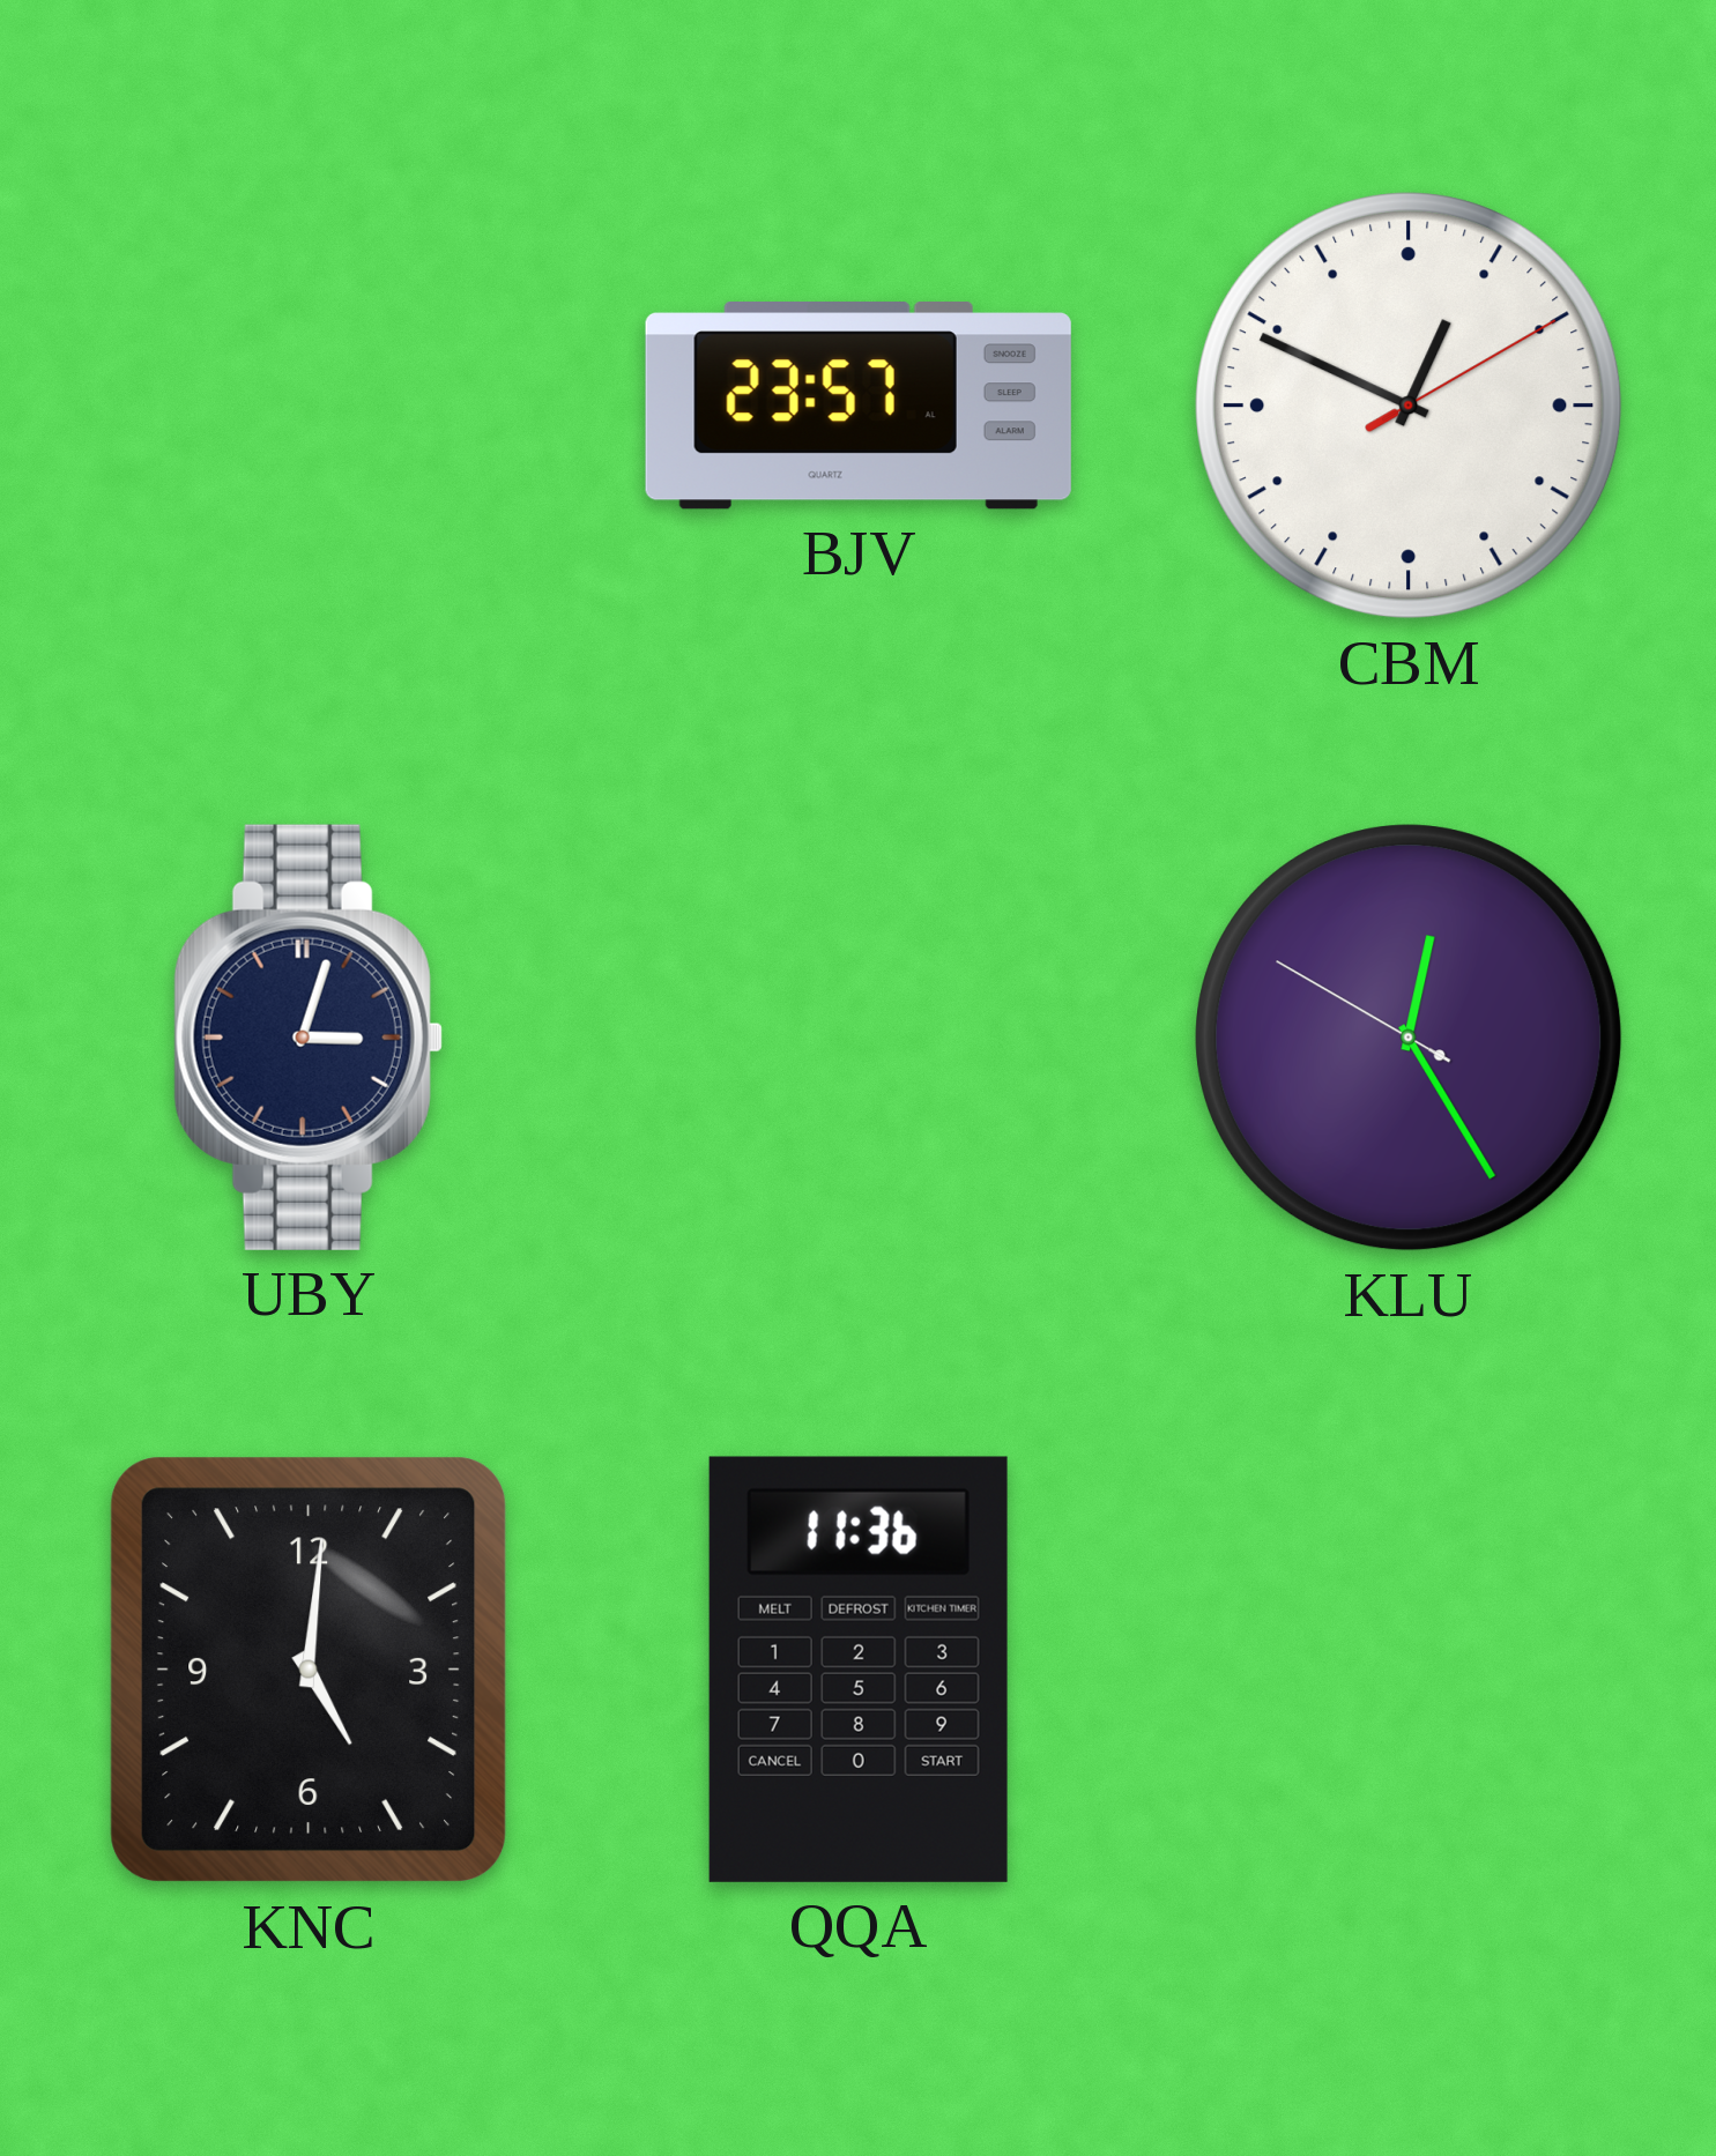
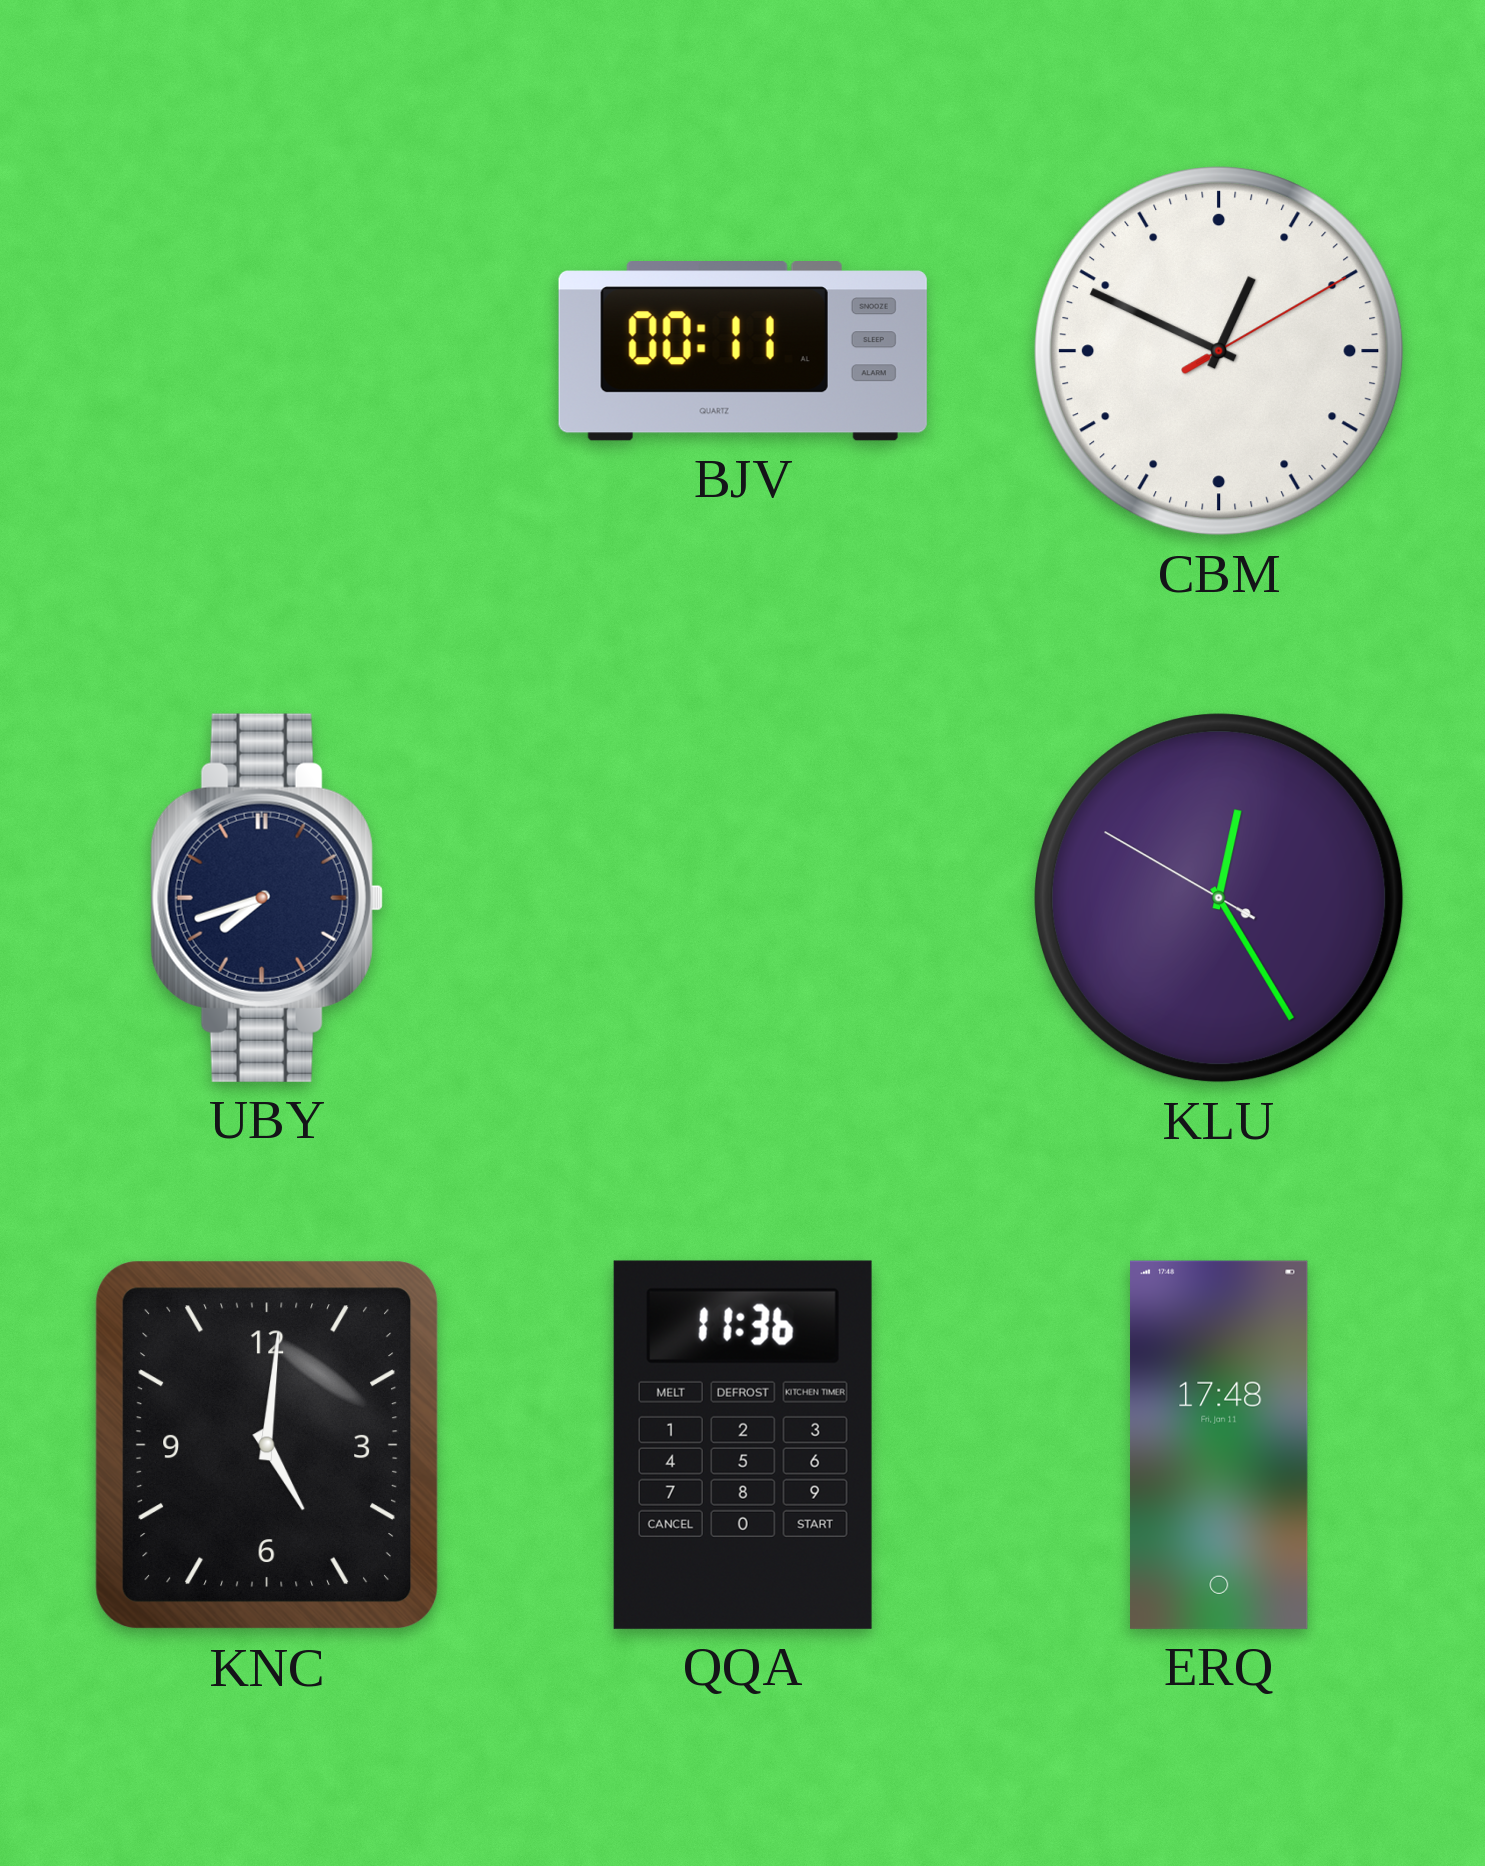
BJV: 23:57 -> 00:11
UBY: 3:03 -> 7:42
ERQ: none -> 17:48
